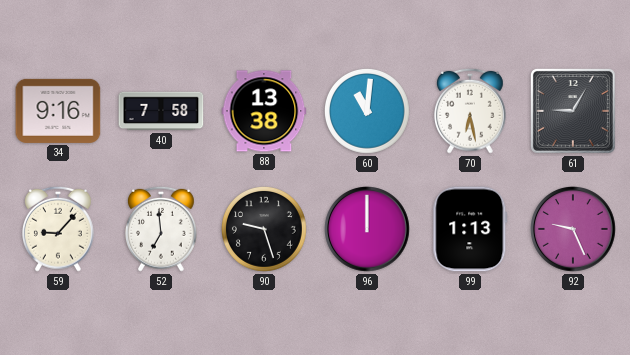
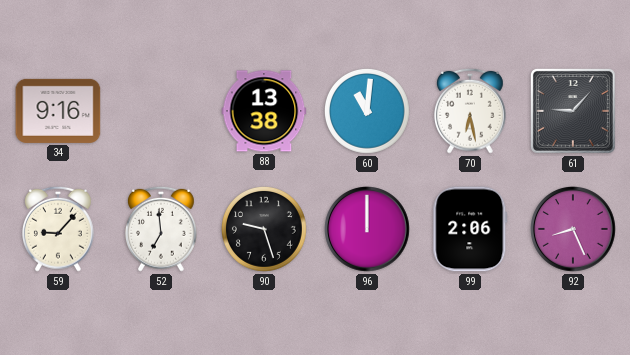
40: 7:58 -> none
61: 9:05 -> 9:07
99: 1:13 -> 2:06
92: 9:26 -> 8:26
